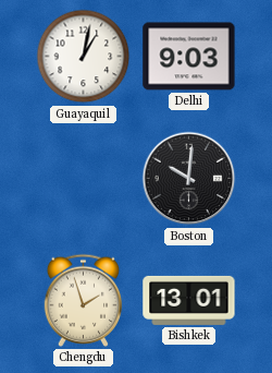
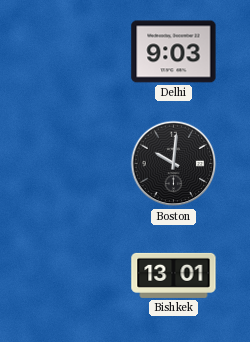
Guayaquil: 1:02 -> none
Chengdu: 1:57 -> none
